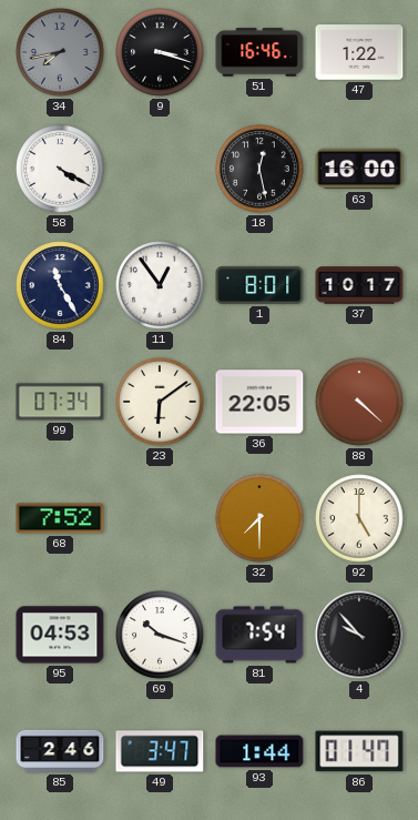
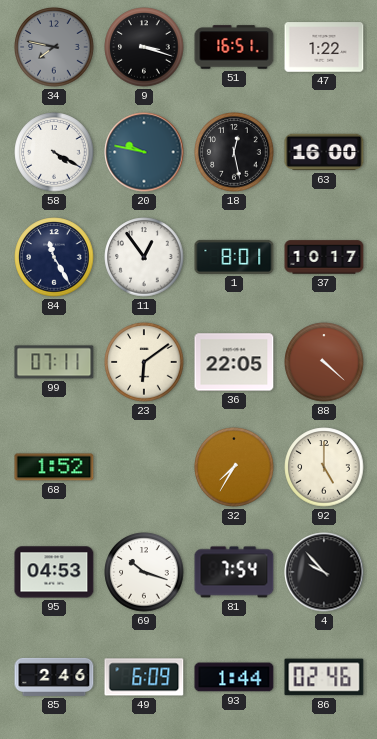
34: 7:43 -> 7:47
51: 16:46 -> 16:51
20: none -> 9:47
99: 07:34 -> 07:11
68: 7:52 -> 1:52
32: 7:30 -> 7:35
49: 3:47 -> 6:09
86: 01:47 -> 02:46
